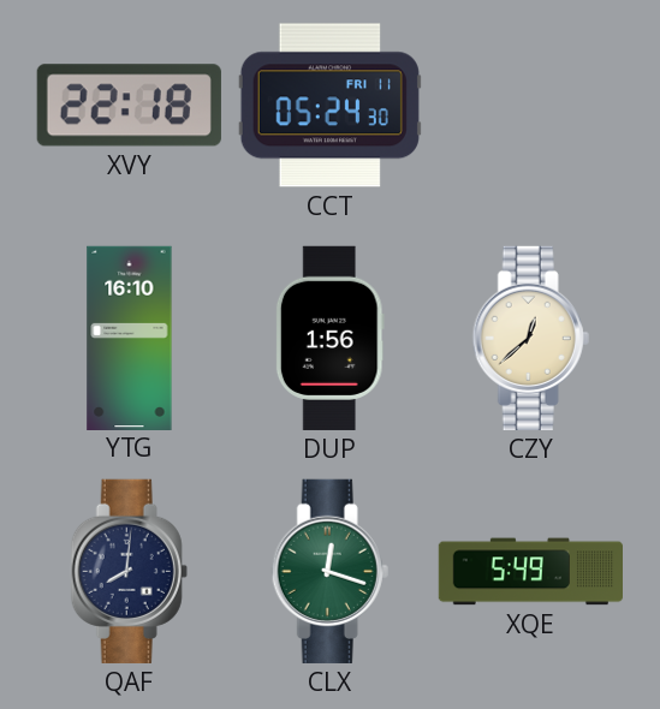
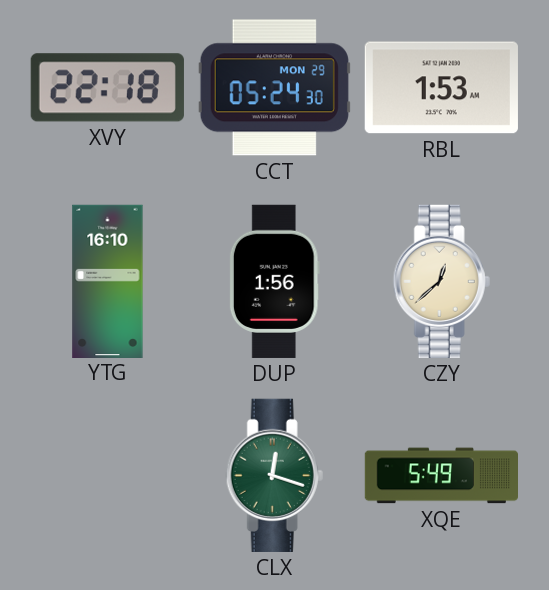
CCT date: FRI 11 -> MON 29
RBL: none -> 1:53
QAF: 8:01 -> none
